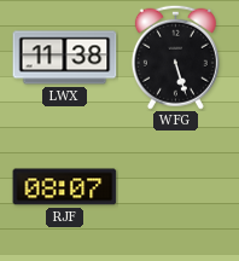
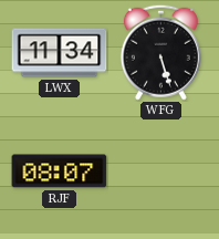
LWX: 11:38 -> 11:34
